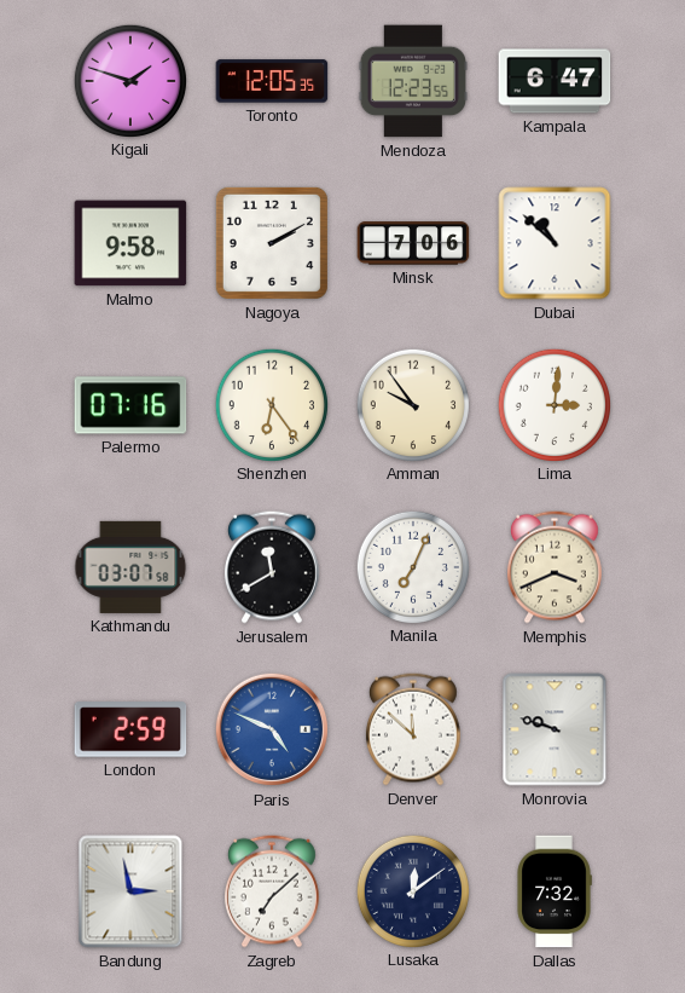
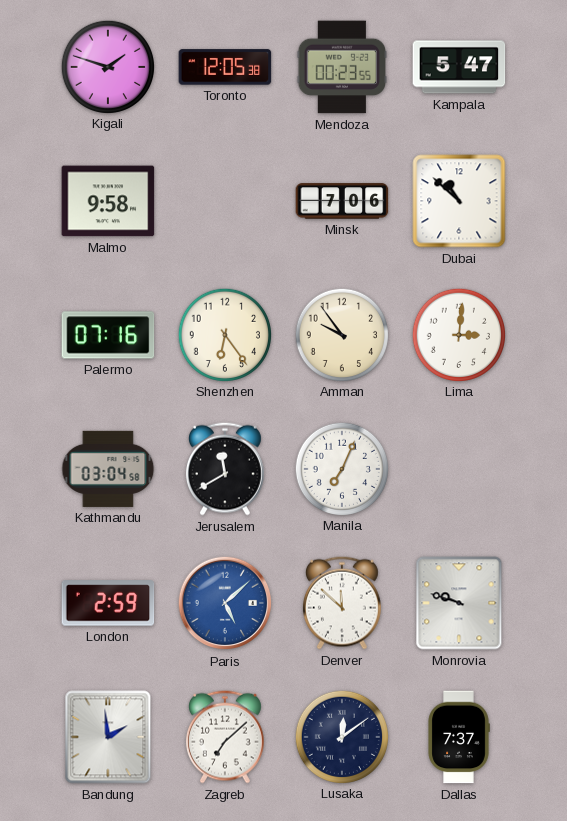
Toronto: 12:05:35 -> 12:05:38
Mendoza: 12:23 -> 00:23
Kampala: 6:47 -> 5:47
Nagoya: 2:10 -> none
Kathmandu: 03:07 -> 03:04
Memphis: 3:41 -> none
Paris: 4:49 -> 5:08
Bandung: 2:58 -> 1:59
Dallas: 7:32 -> 7:37
